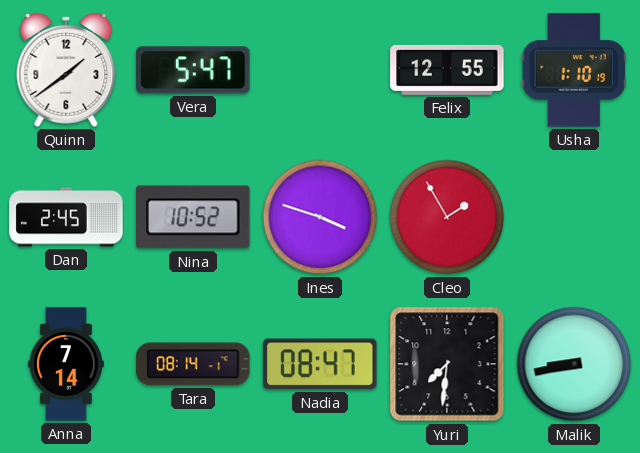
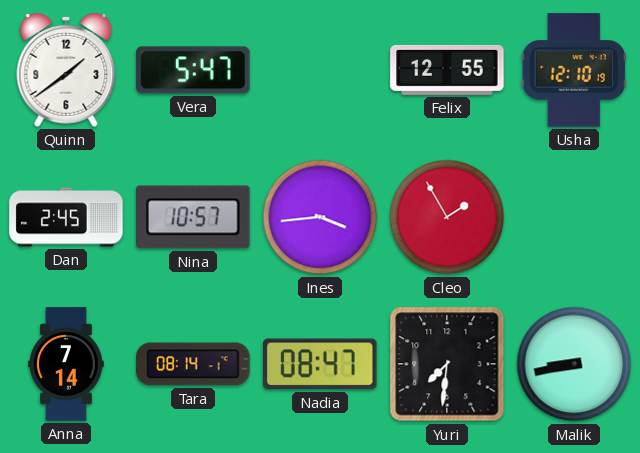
Usha: 1:10 -> 12:10
Nina: 10:52 -> 10:57
Ines: 3:48 -> 3:44
